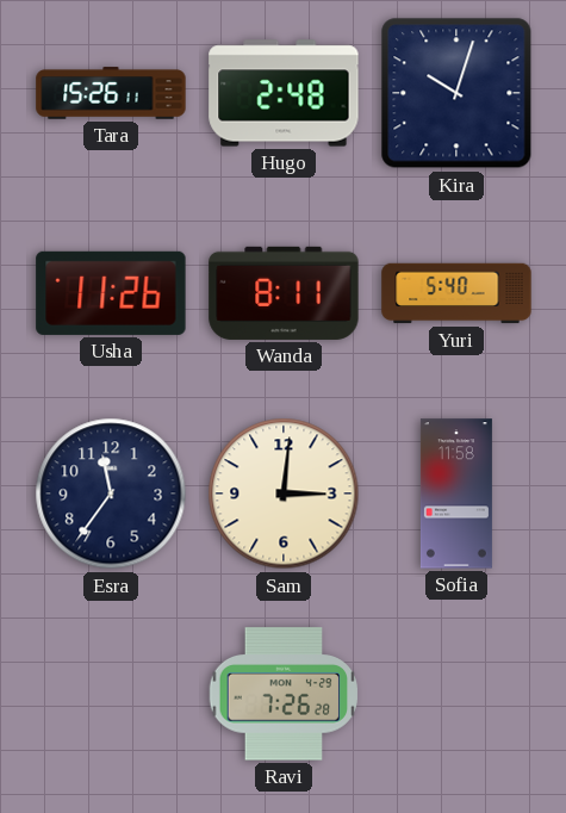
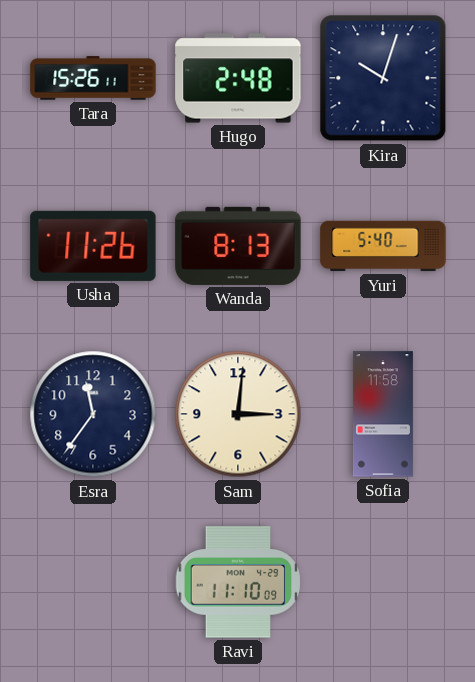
Wanda: 8:11 -> 8:13
Ravi: 7:26 -> 11:10
